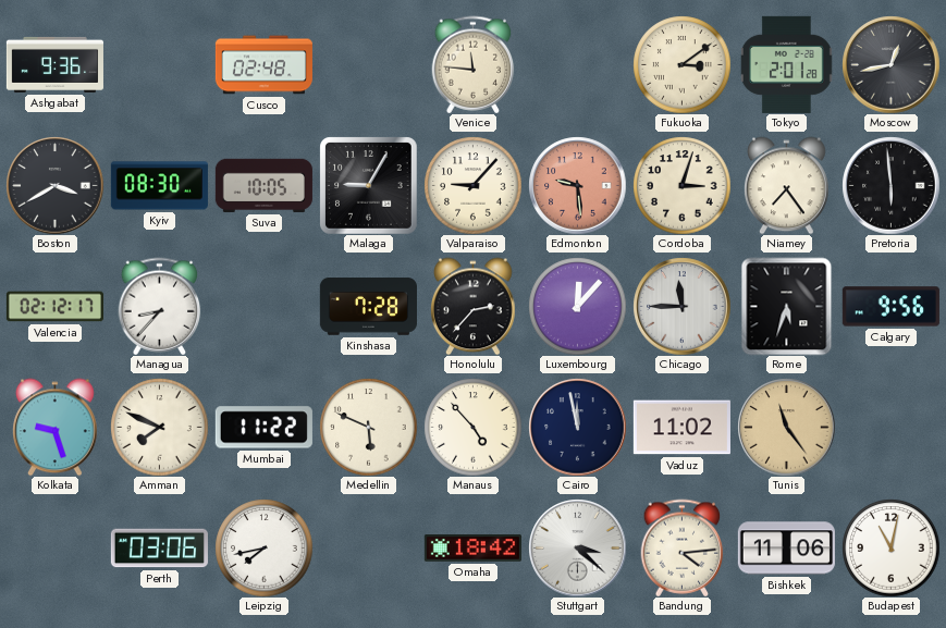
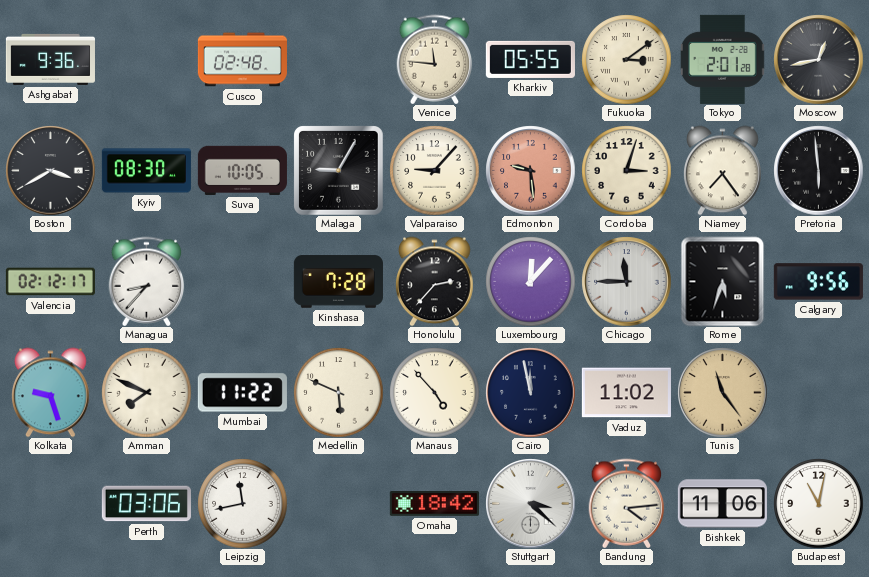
Kharkiv: none -> 05:55
Leipzig: 7:43 -> 11:43
